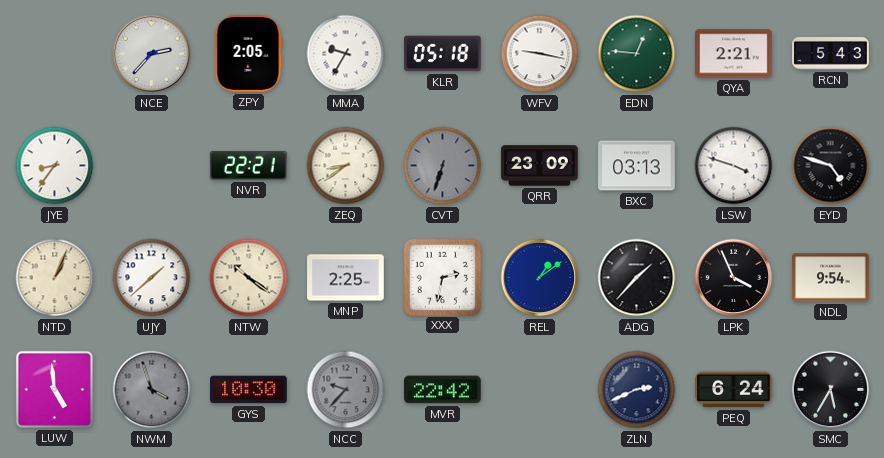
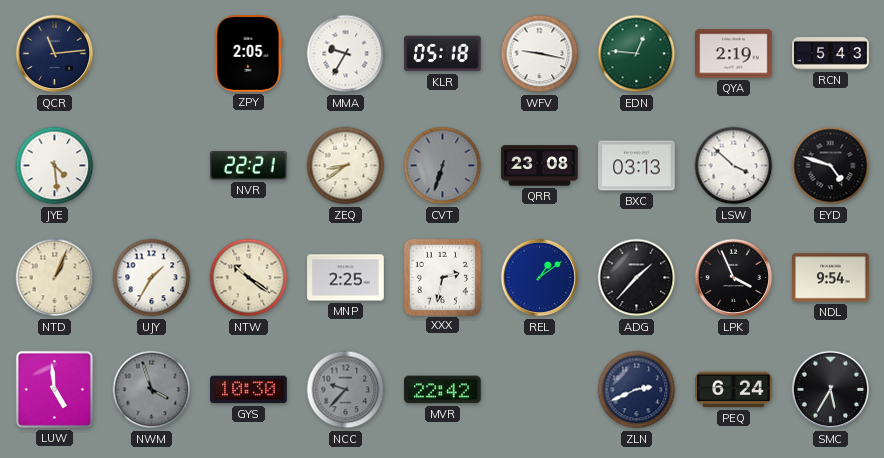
QCR: none -> 11:14
NCE: 2:37 -> none
QYA: 2:21 -> 2:19
JYE: 8:36 -> 4:29
QRR: 23:09 -> 23:08
LSW: 3:48 -> 3:52
UJY: 1:38 -> 1:35
